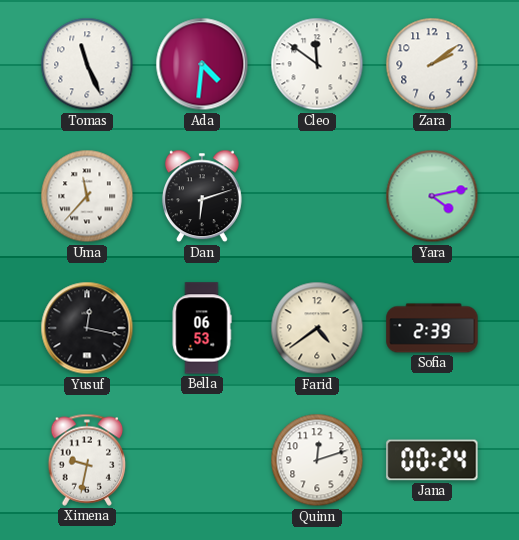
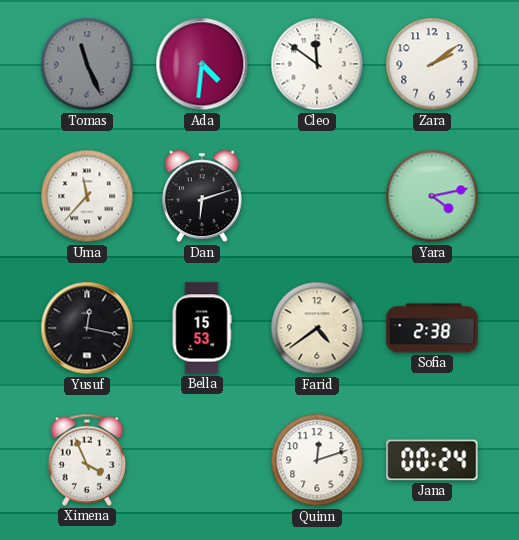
Tomas dial: white -> grey
Bella: 06:53 -> 15:53
Sofia: 2:39 -> 2:38
Ximena: 9:32 -> 3:56
